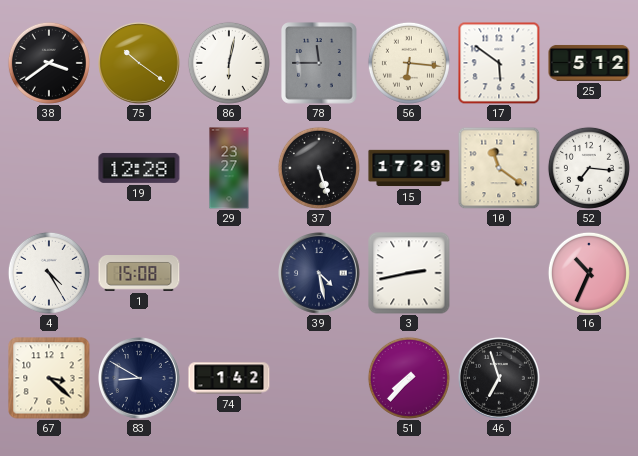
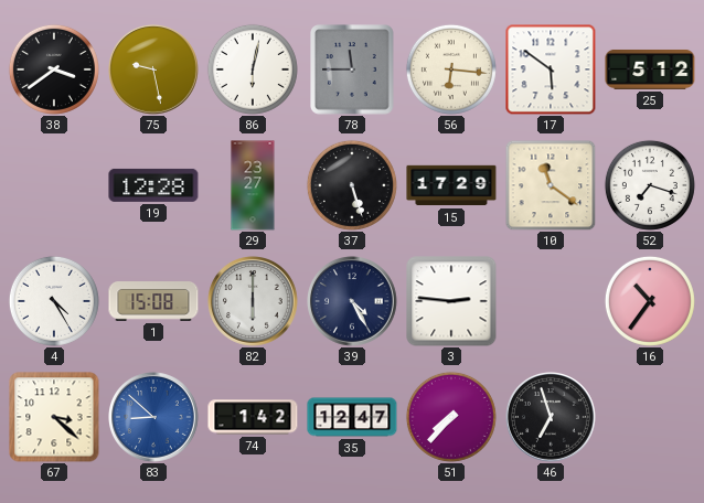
75: 10:21 -> 9:28
52: 7:16 -> 7:18
82: none -> 6:00
39: 4:28 -> 4:25
3: 2:43 -> 2:46
16: 10:34 -> 10:36
83: 8:50 -> 8:52
83 dial: navy -> blue
35: none -> 12:47
